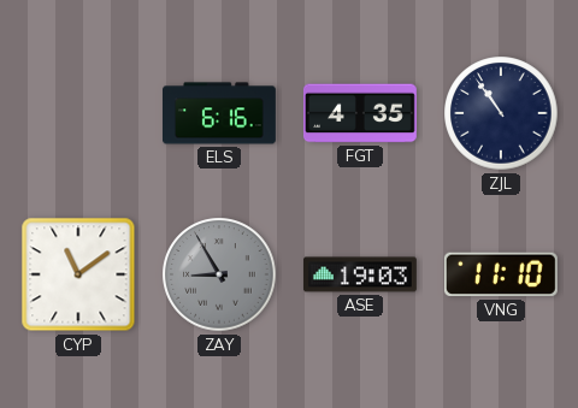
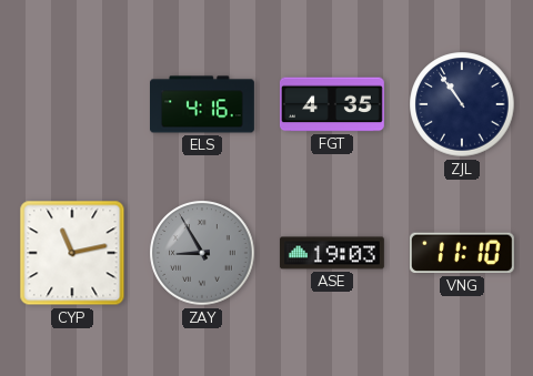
ELS: 6:16 -> 4:16
CYP: 11:09 -> 11:13
